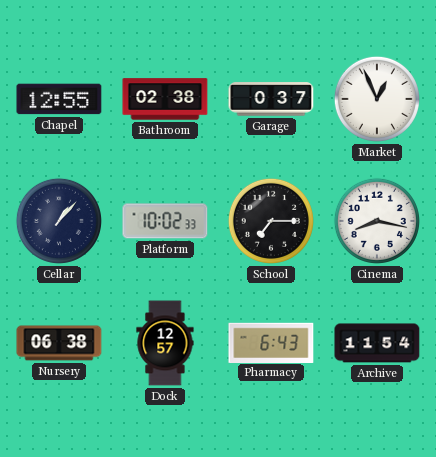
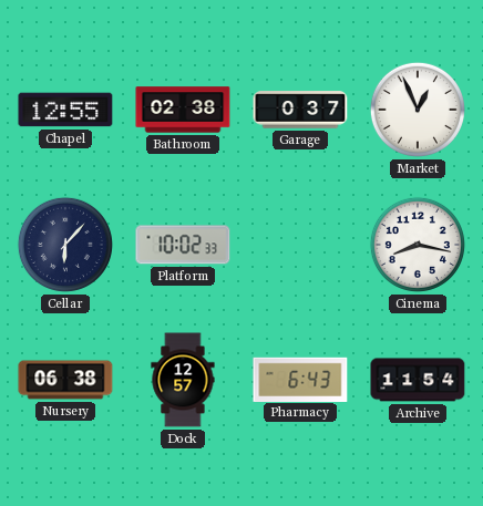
Cellar: 1:07 -> 6:07
School: 7:15 -> none
